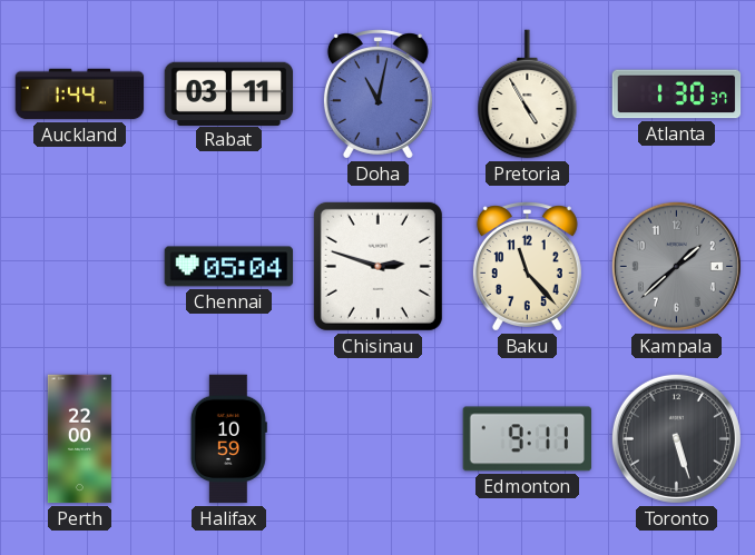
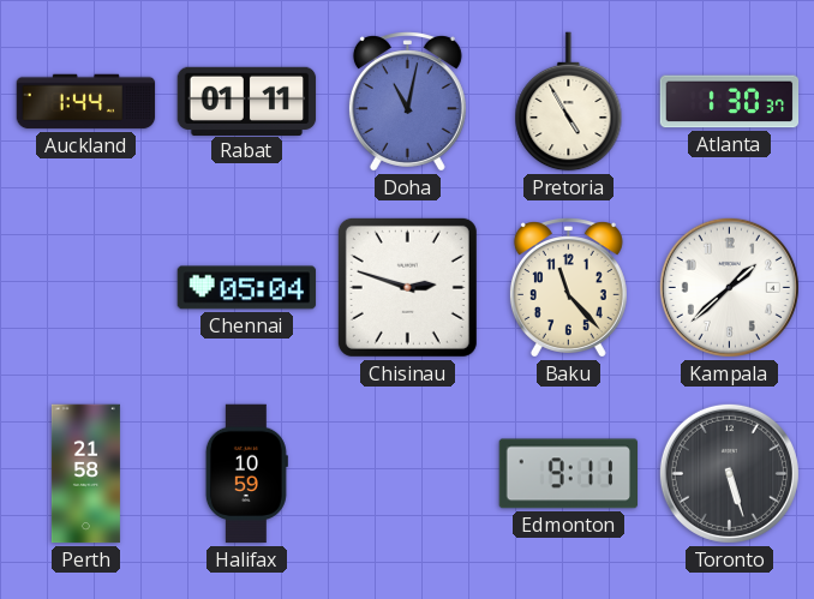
Rabat: 03:11 -> 01:11
Kampala dial: grey -> white
Perth: 22:00 -> 21:58
